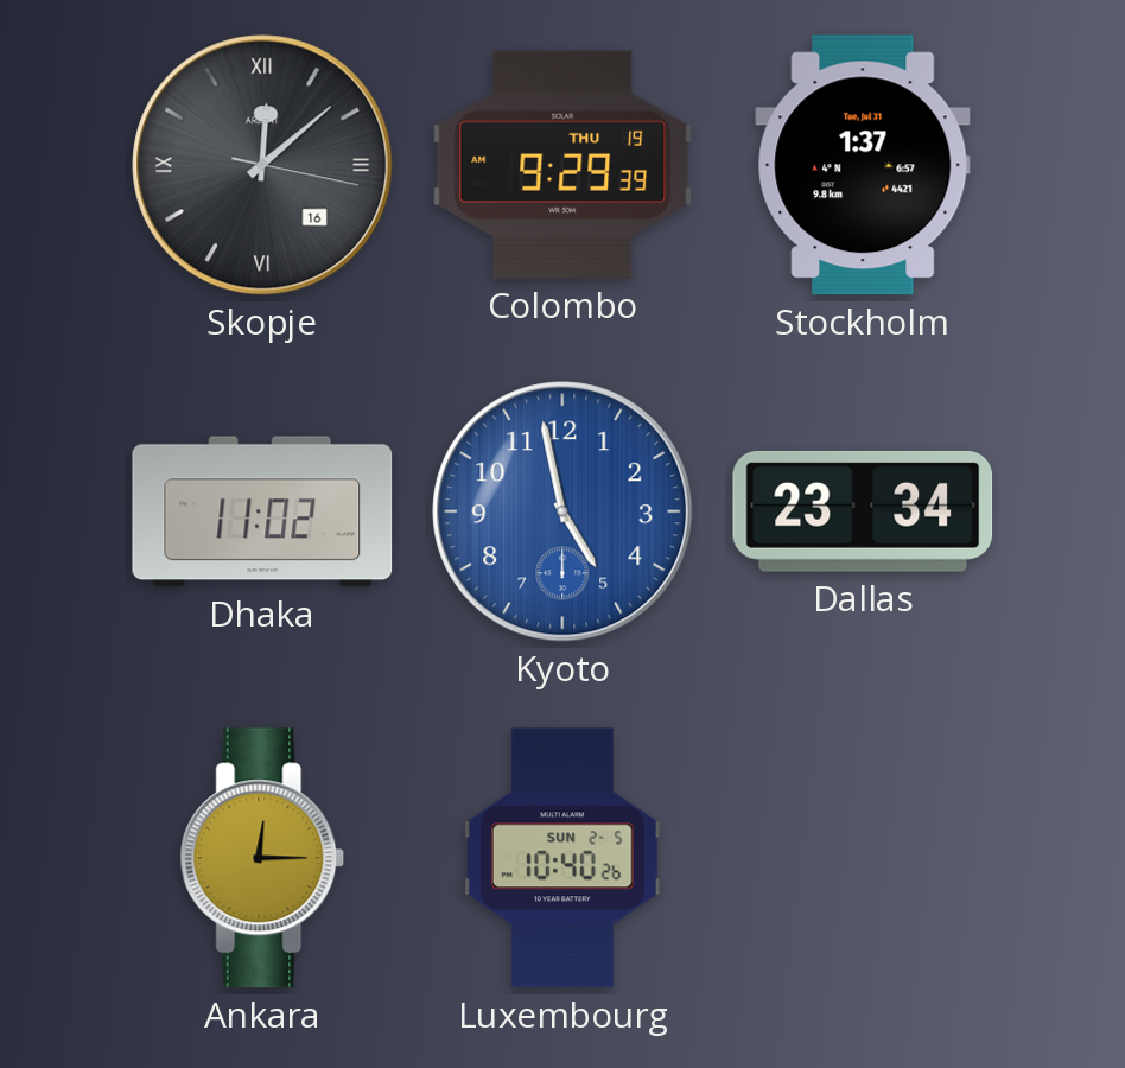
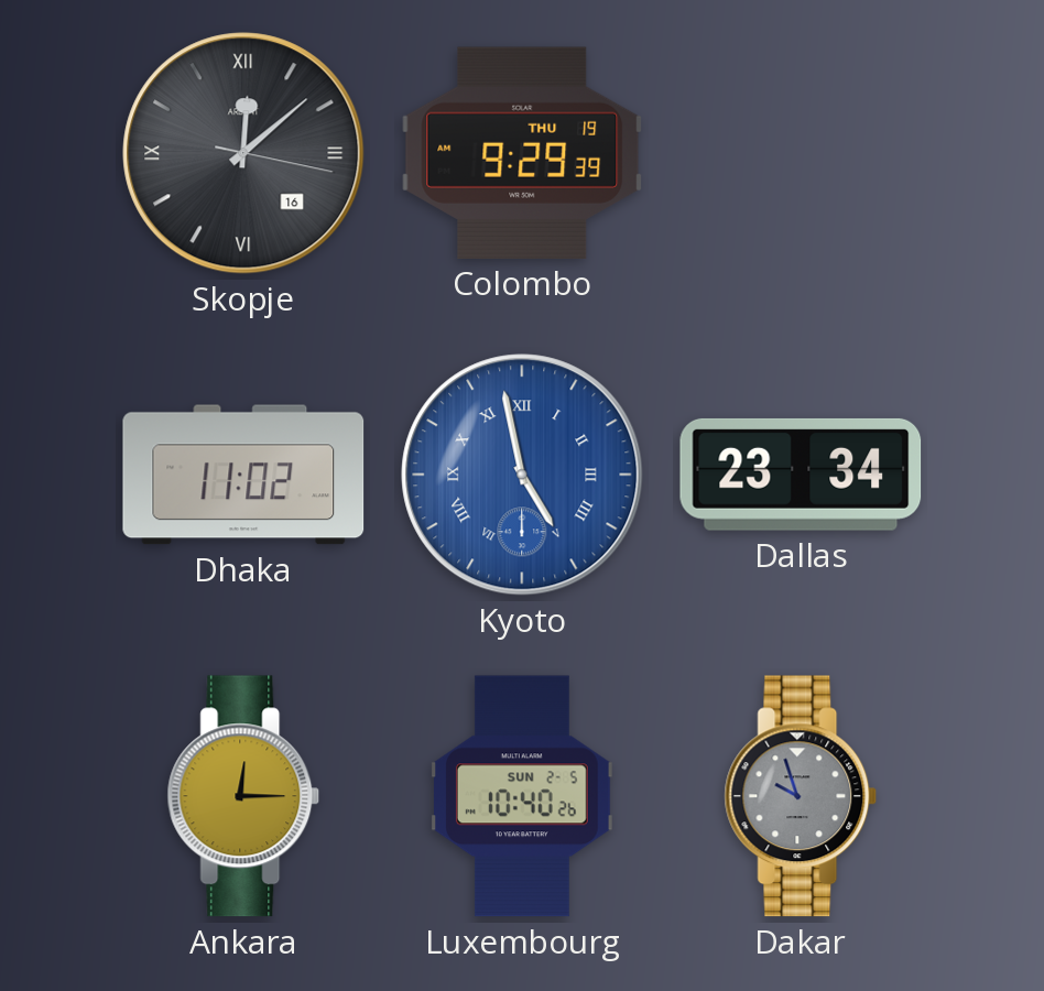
Stockholm: 1:37 -> none
Kyoto numerals: Arabic -> Roman
Dakar: none -> 9:57
